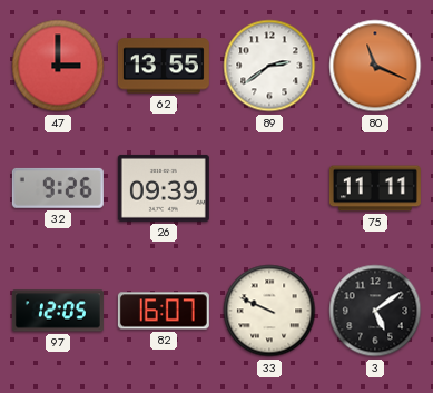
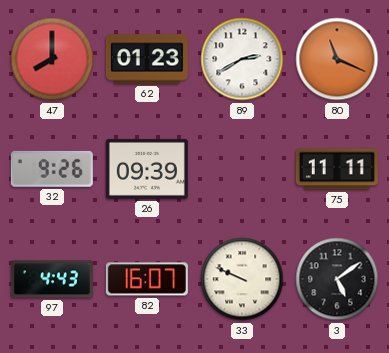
47: 3:00 -> 8:00
62: 13:55 -> 01:23
89: 2:39 -> 2:40
97: 12:05 -> 4:43
